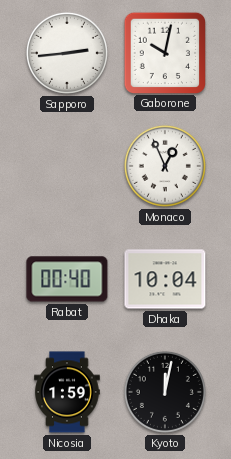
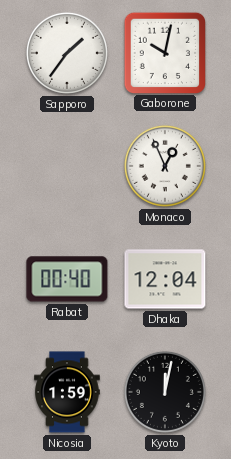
Sapporo: 2:44 -> 1:36
Dhaka: 10:04 -> 12:04
